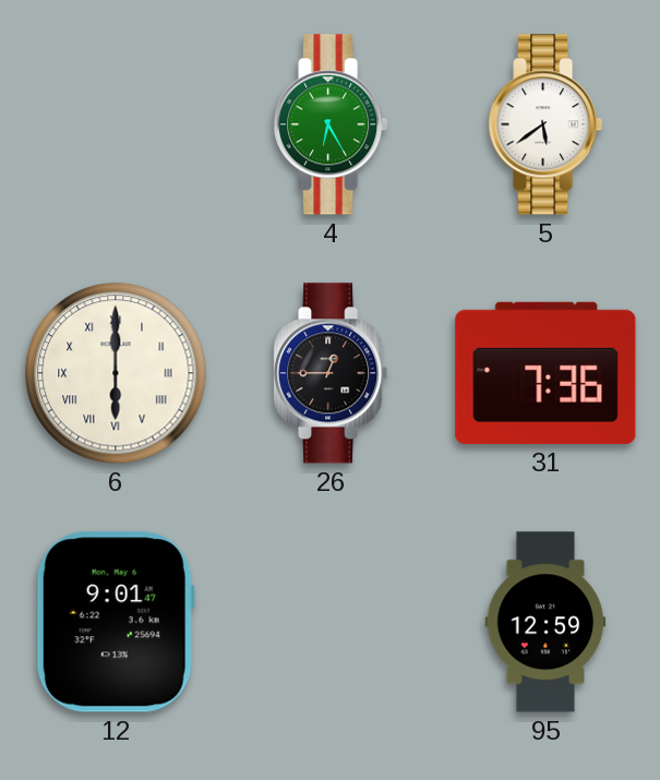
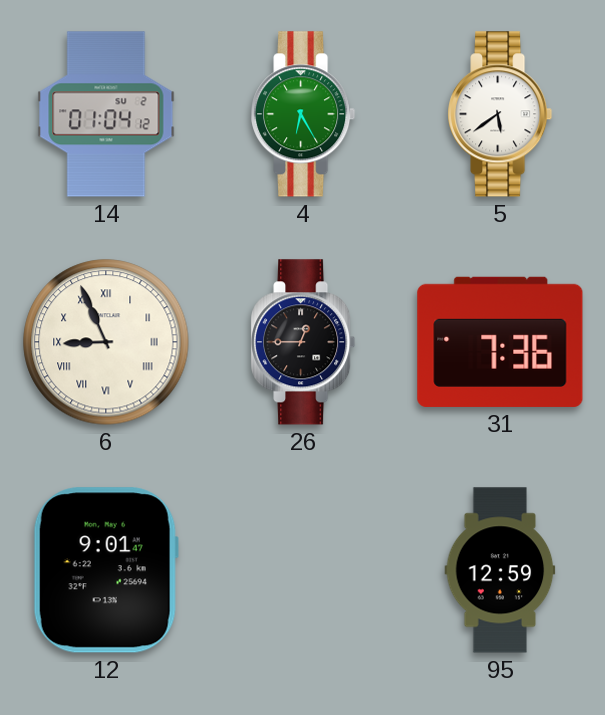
14: none -> 01:04
6: 6:00 -> 8:56
